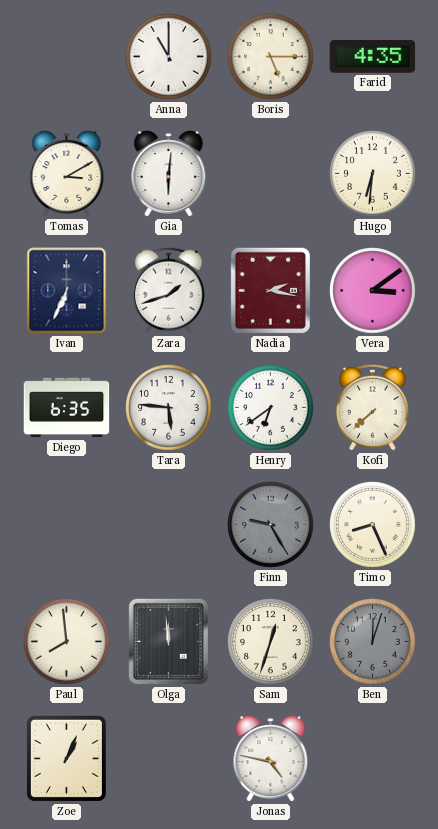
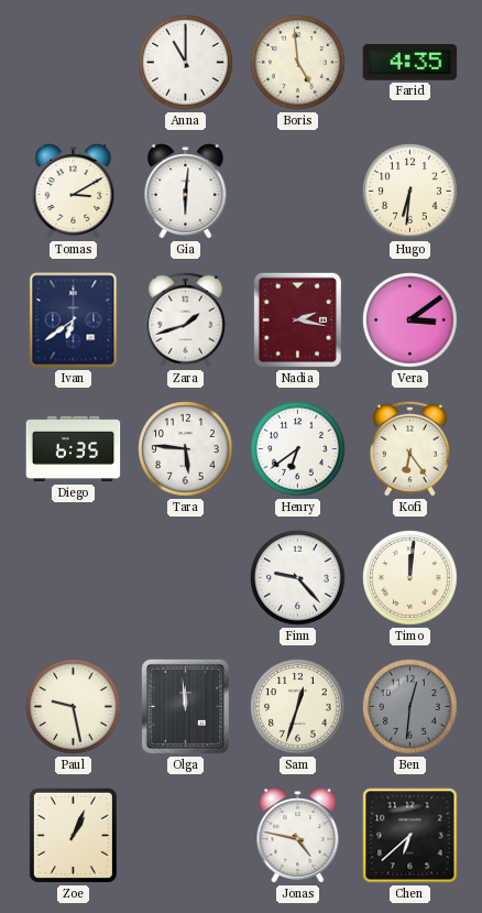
Boris: 5:15 -> 4:59
Ivan: 6:34 -> 6:39
Kofi: 7:38 -> 6:24
Finn: 9:25 -> 9:23
Finn dial: grey -> white
Timo: 8:26 -> 12:01
Paul: 7:59 -> 9:28
Ben: 12:03 -> 12:31
Chen: none -> 6:38
